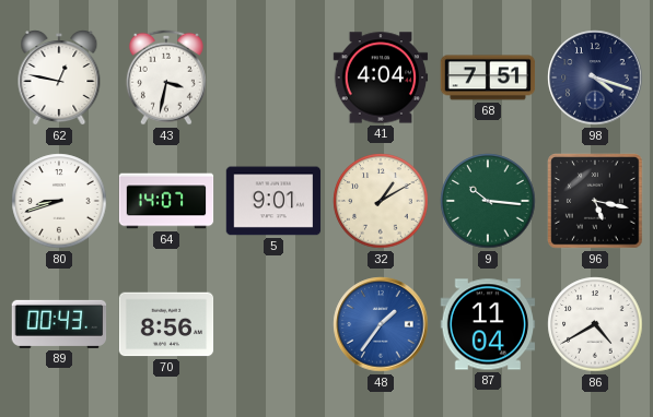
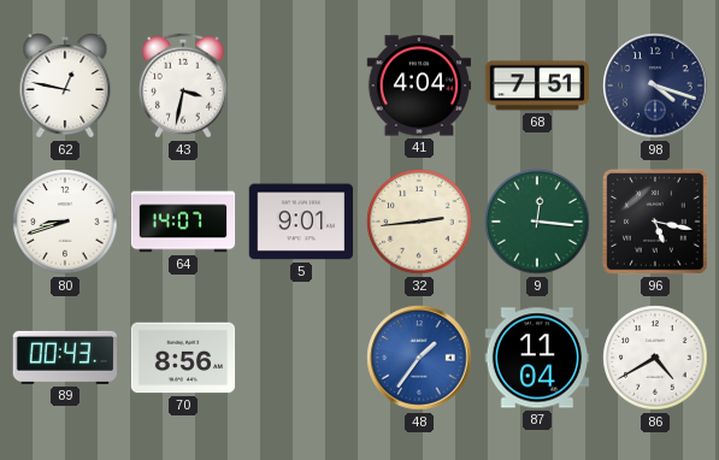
32: 1:10 -> 2:44
9: 10:16 -> 12:16
